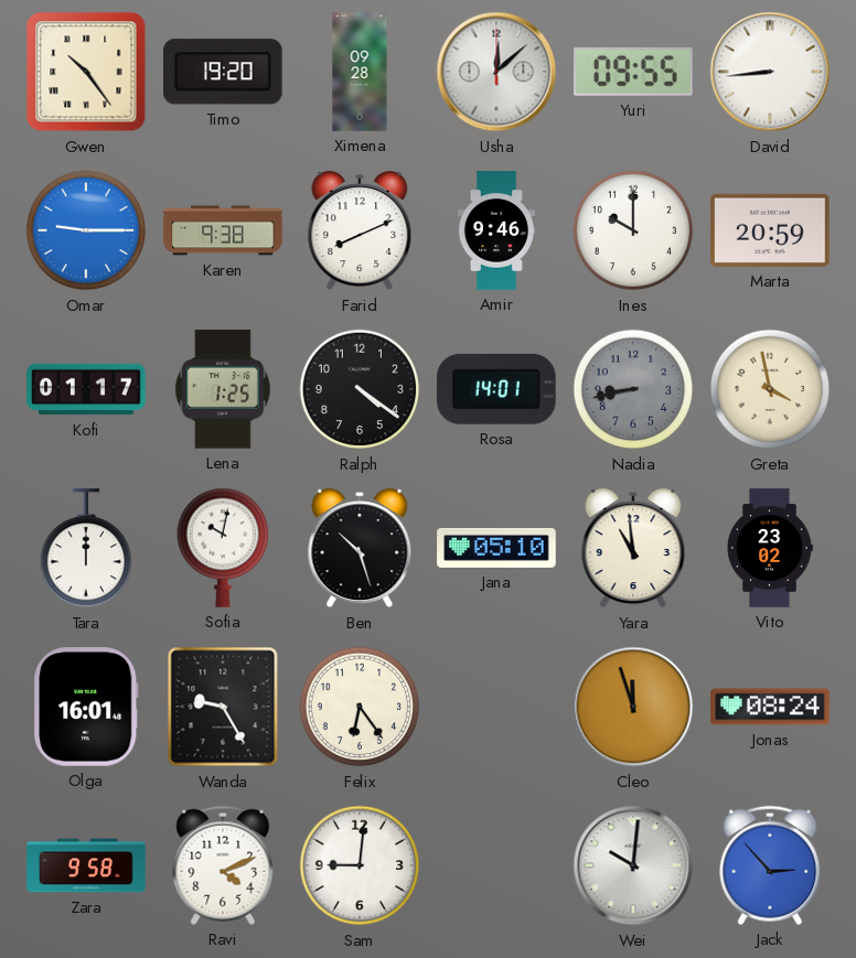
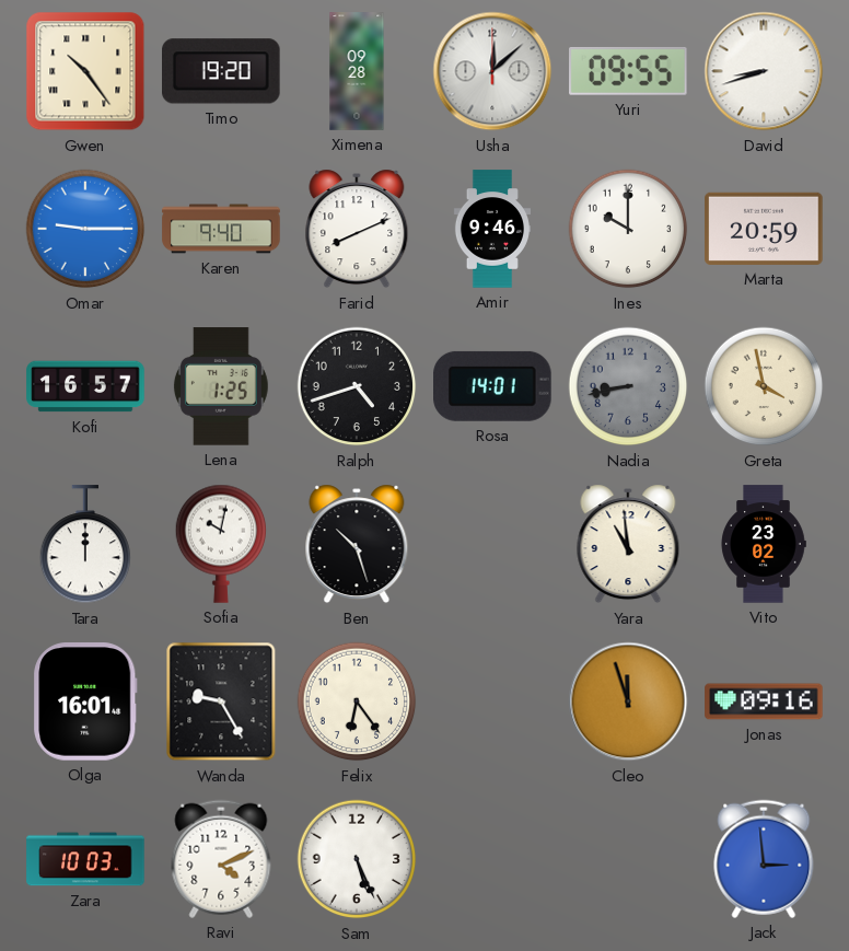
David: 8:44 -> 8:42
Karen: 9:38 -> 9:40
Kofi: 01:17 -> 16:57
Ralph: 4:21 -> 4:42
Jana: 05:10 -> none
Jonas: 08:24 -> 09:16
Zara: 9:58 -> 10:03
Sam: 9:01 -> 5:26
Wei: 10:01 -> none
Jack: 2:53 -> 2:59
